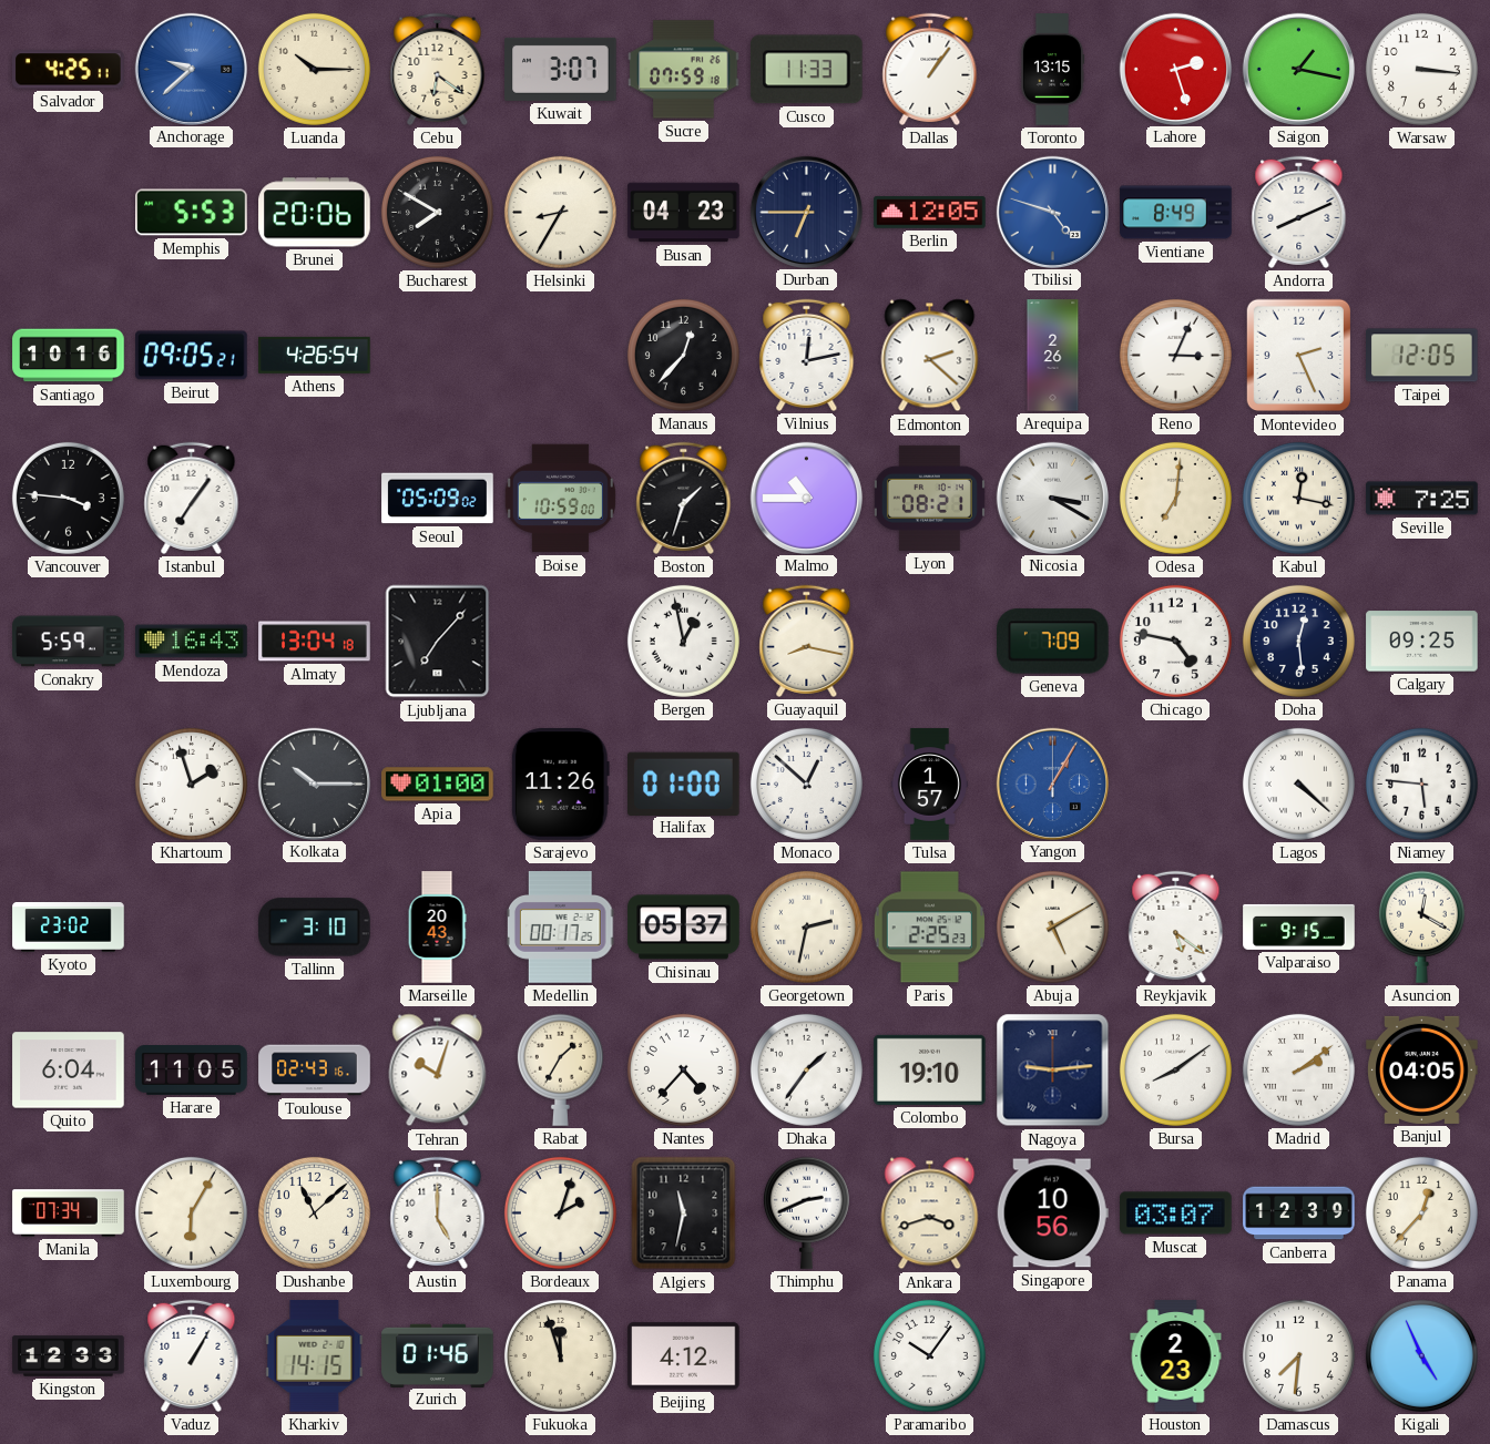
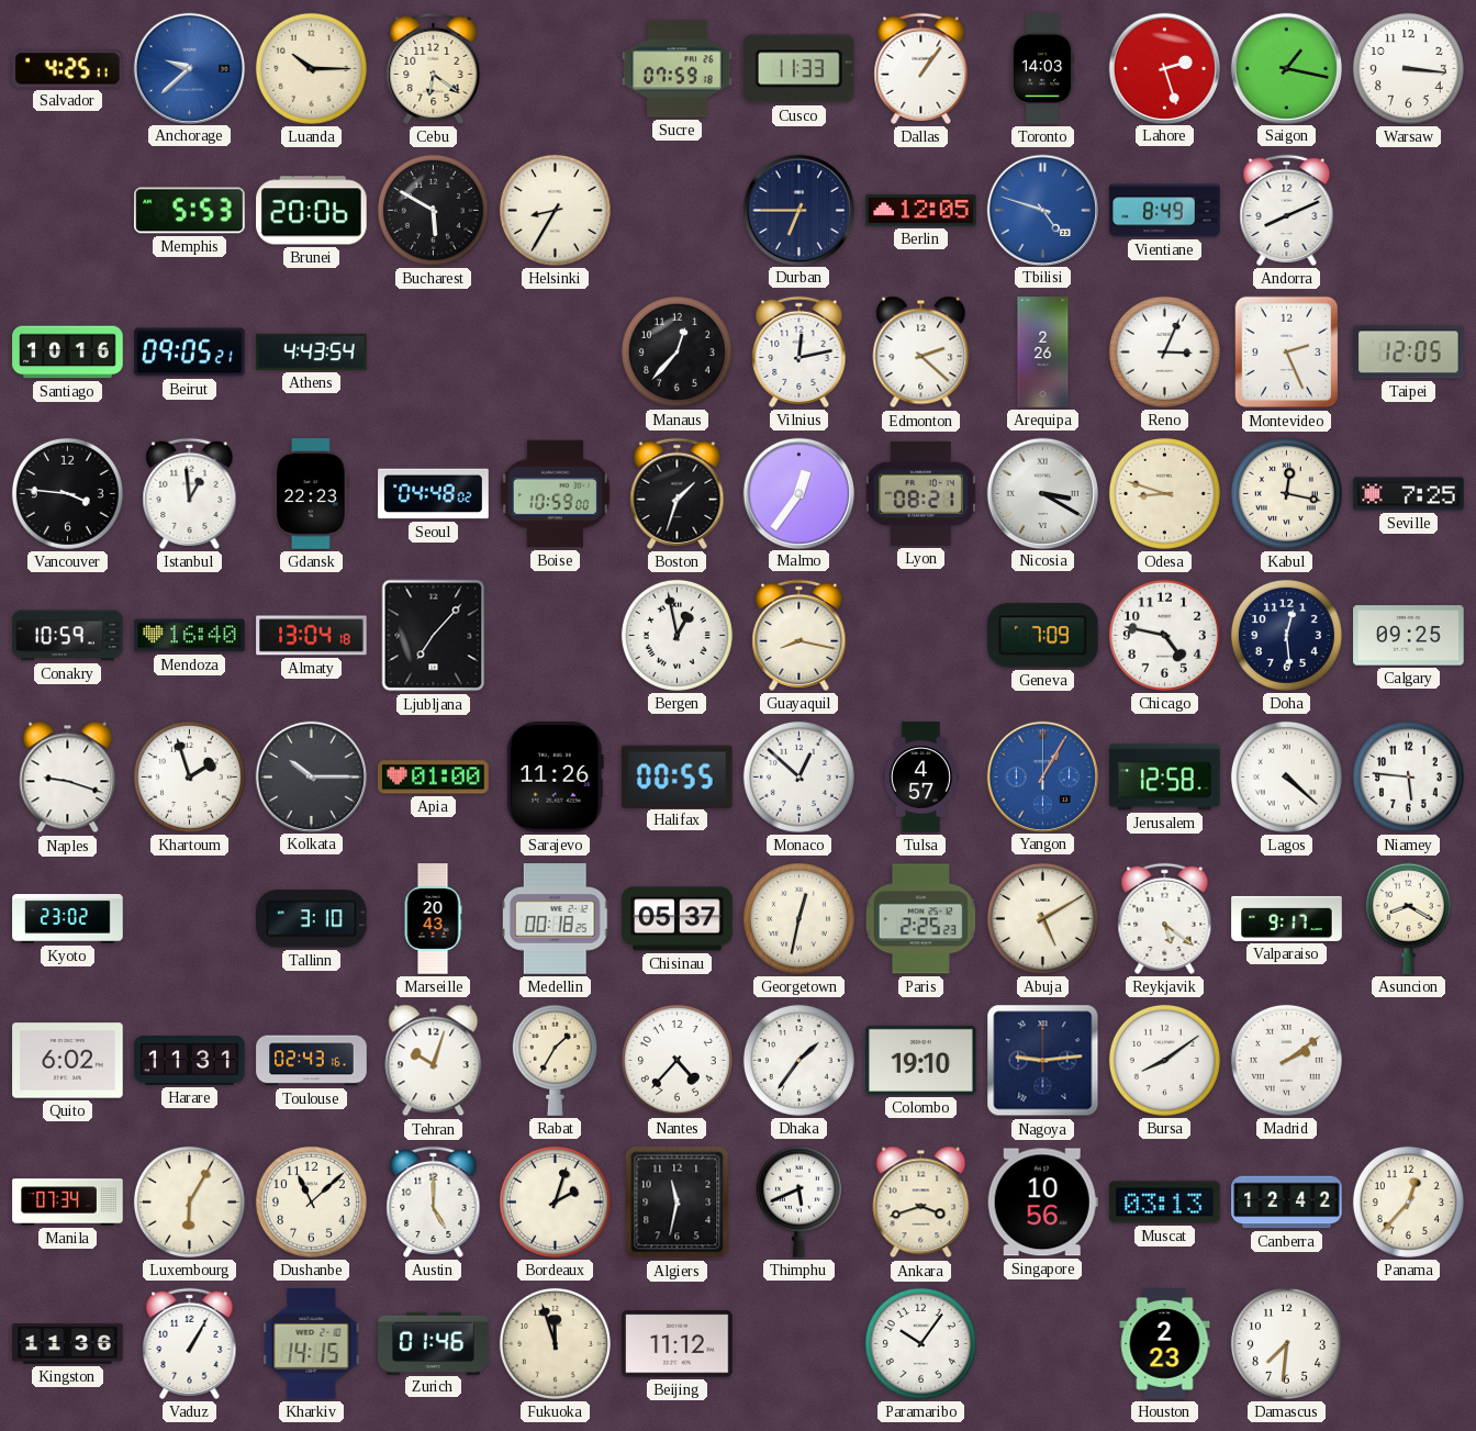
Kuwait: 3:07 -> none
Toronto: 13:15 -> 14:03
Bucharest: 7:50 -> 5:50
Busan: 04:23 -> none
Athens: 4:26 -> 4:43
Istanbul: 7:06 -> 12:59
Gdansk: none -> 22:23
Seoul: 05:09 -> 04:48
Malmo: 10:45 -> 12:36
Odesa: 7:01 -> 8:48
Conakry: 5:59 -> 10:59
Mendoza: 16:43 -> 16:40
Naples: none -> 9:18
Halifax: 01:00 -> 00:55
Tulsa: 1:57 -> 4:57
Jerusalem: none -> 12:58
Medellin: 00:17 -> 00:18
Georgetown: 2:32 -> 12:32
Valparaiso: 9:15 -> 9:17
Asuncion: 12:20 -> 8:20
Quito: 6:04 -> 6:02
Harare: 11:05 -> 11:31
Banjul: 04:05 -> none
Thimphu: 2:41 -> 5:41
Muscat: 03:07 -> 03:13
Canberra: 12:39 -> 12:42
Kingston: 12:33 -> 11:36
Beijing: 4:12 -> 11:12
Kigali: 4:56 -> none
